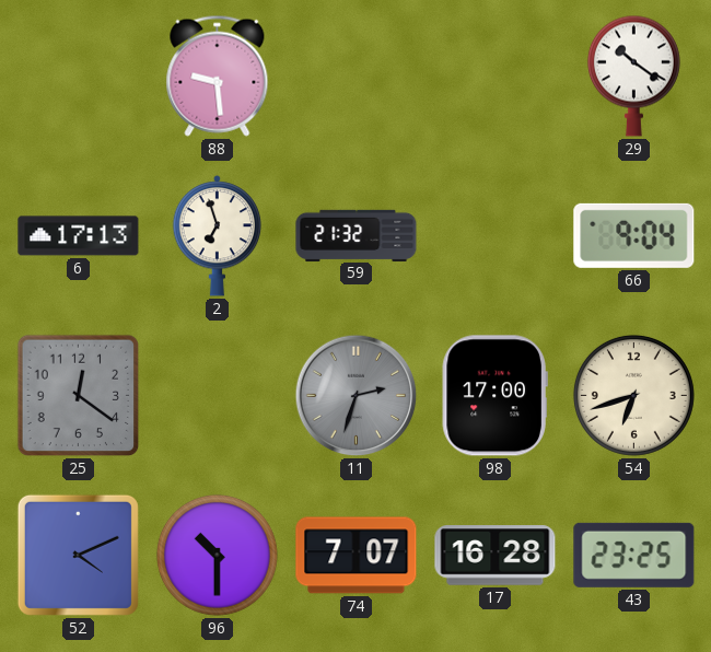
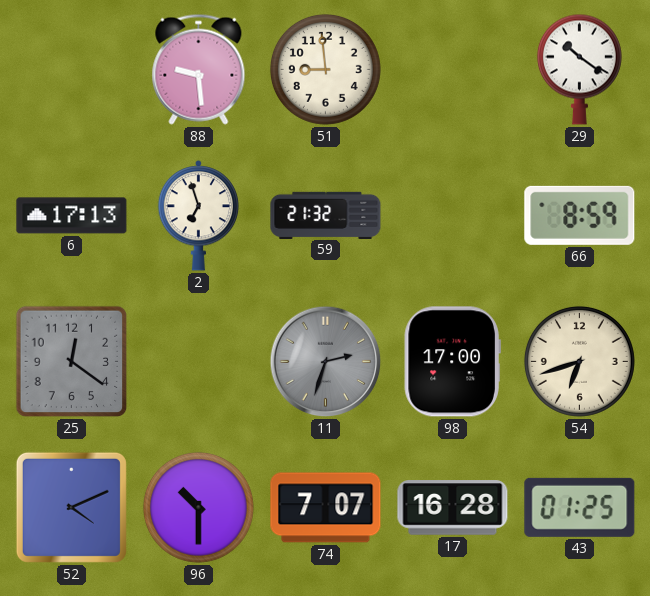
51: none -> 8:59
66: 9:04 -> 8:59
43: 23:25 -> 01:25
